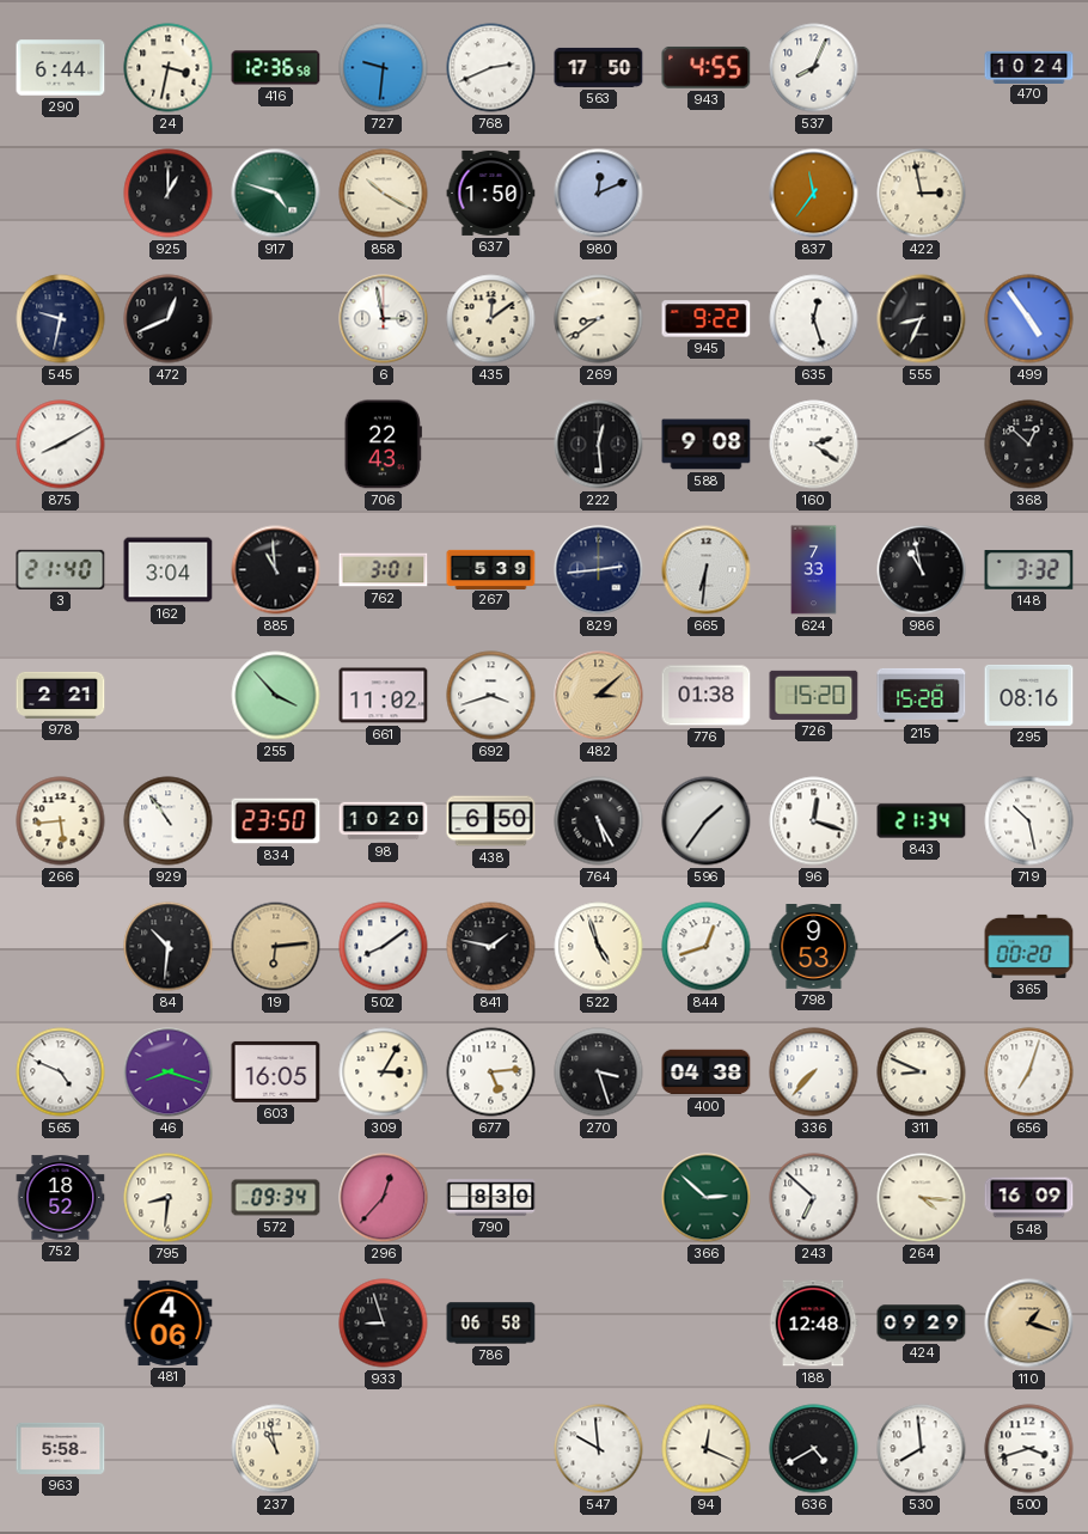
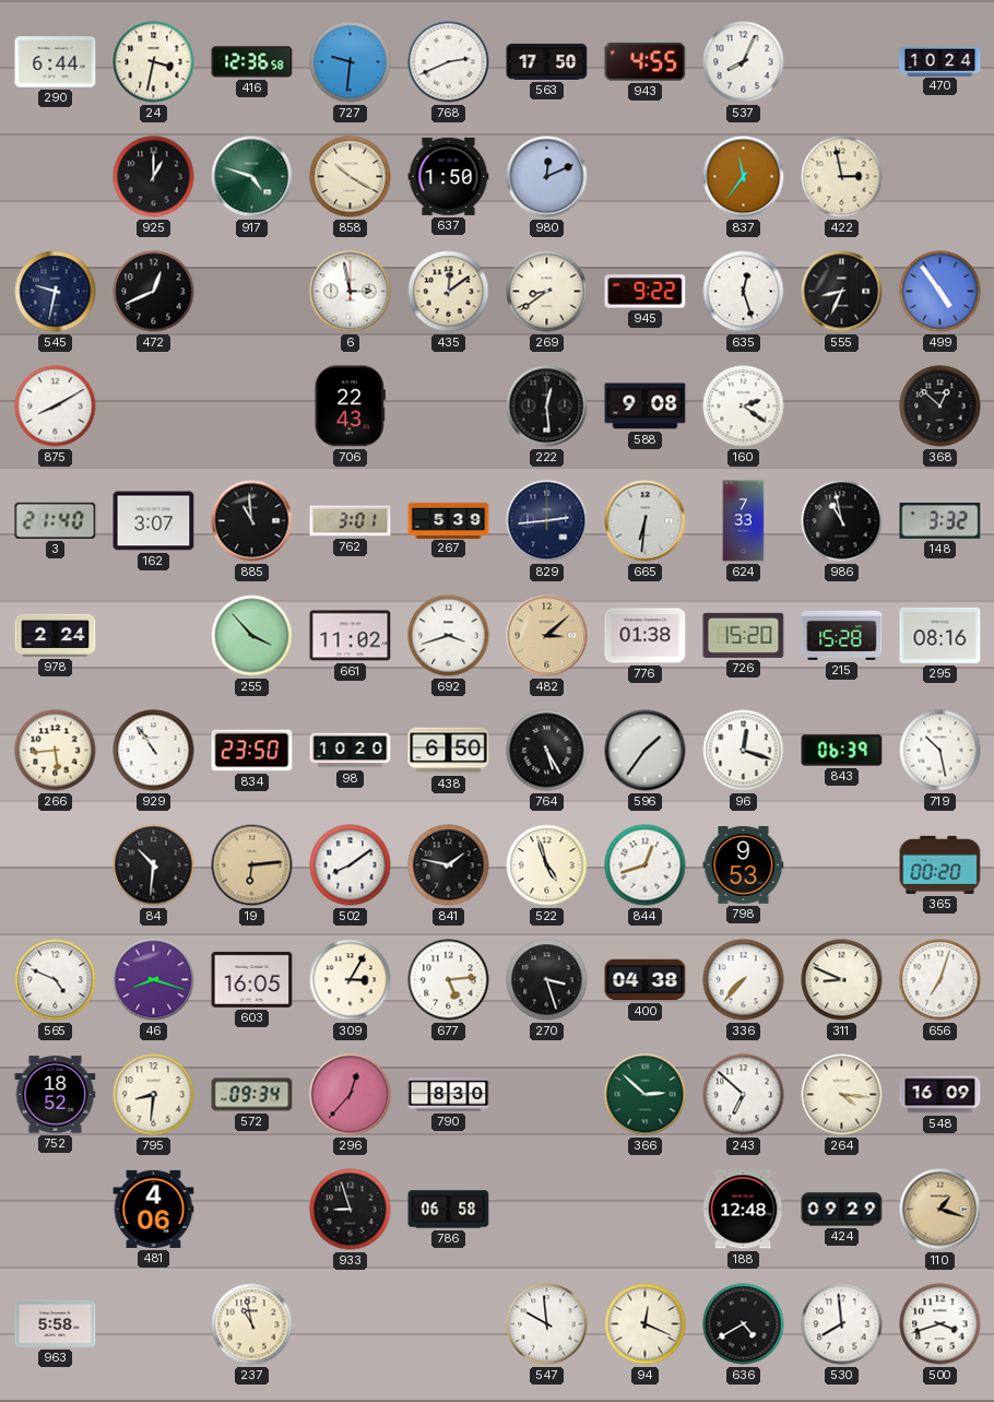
162: 3:04 -> 3:07
978: 2:21 -> 2:24
843: 21:34 -> 06:39
